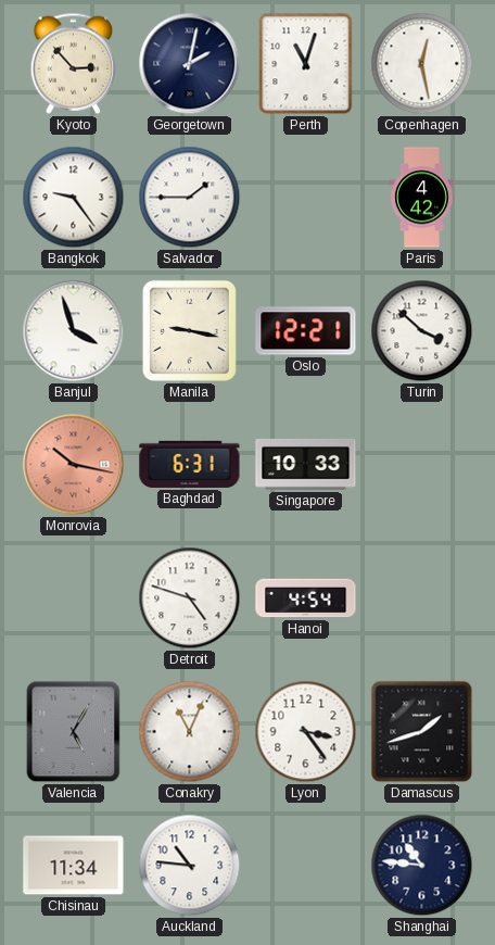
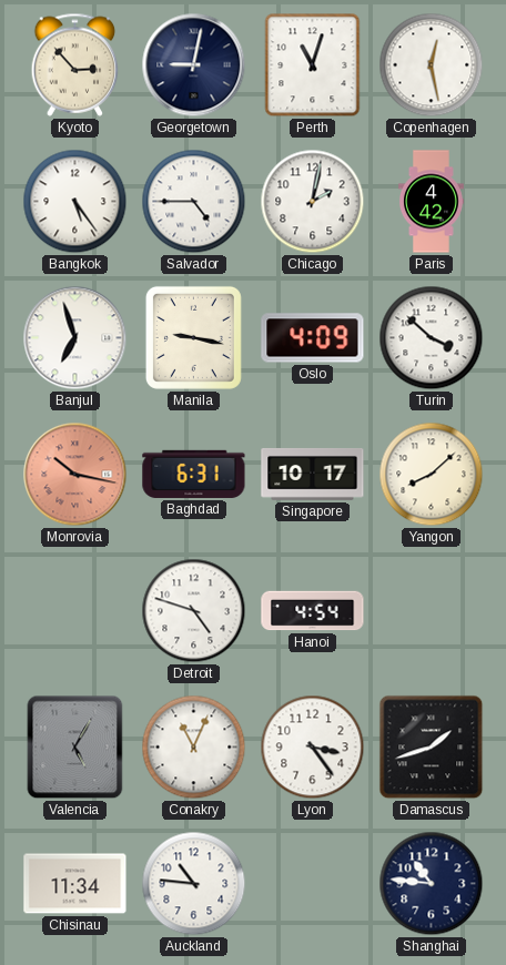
Georgetown: 2:02 -> 9:02
Bangkok: 9:24 -> 5:24
Salvador: 1:45 -> 4:45
Chicago: none -> 2:02
Banjul: 3:57 -> 6:57
Oslo: 12:21 -> 4:09
Singapore: 10:33 -> 10:17
Yangon: none -> 8:08
